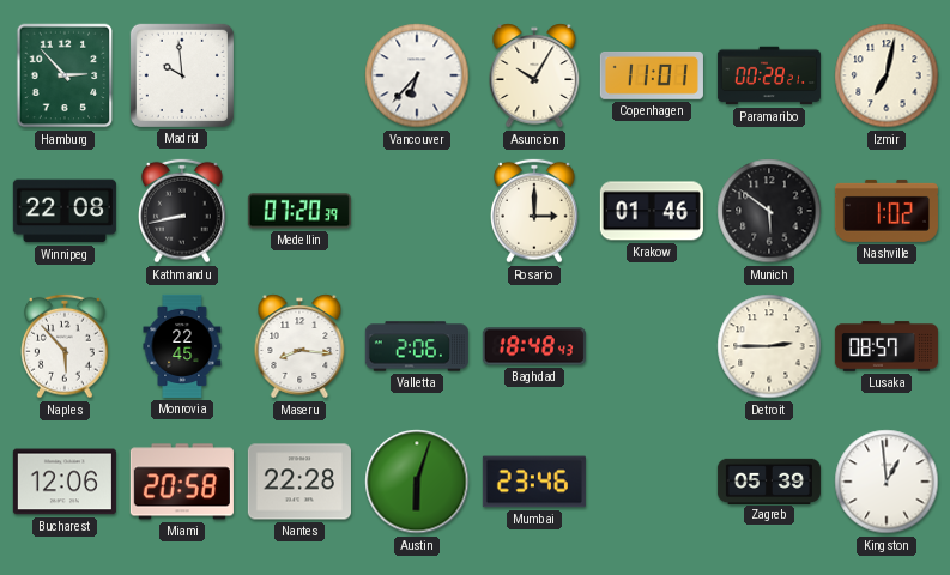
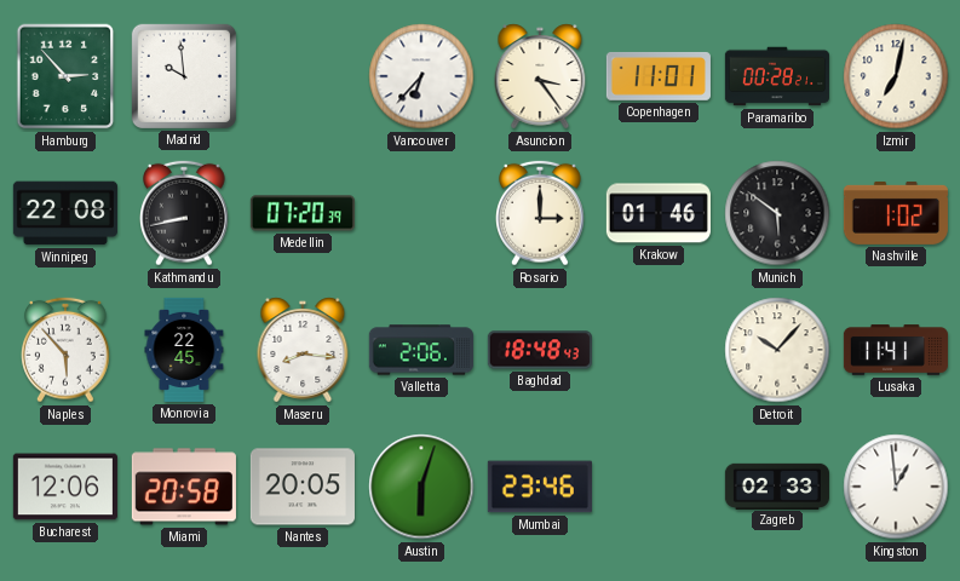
Asuncion: 10:05 -> 3:24
Detroit: 2:45 -> 10:07
Lusaka: 08:57 -> 11:41
Nantes: 22:28 -> 20:05
Zagreb: 05:39 -> 02:33
